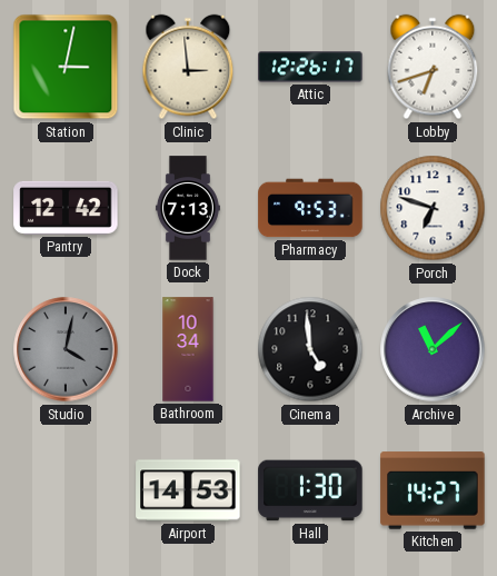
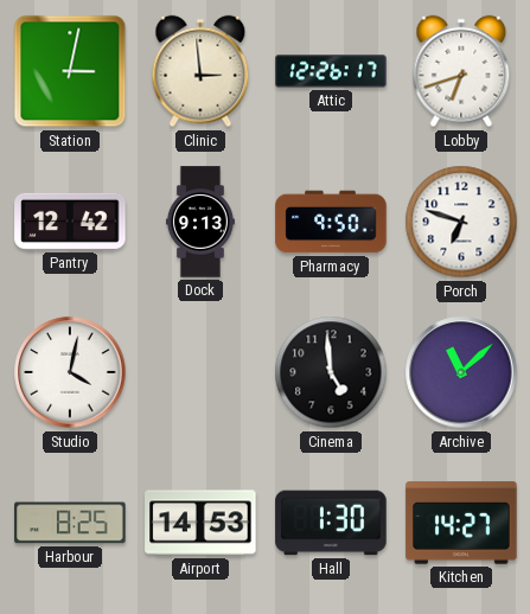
Dock: 7:13 -> 9:13
Pharmacy: 9:53 -> 9:50
Studio dial: grey -> white
Bathroom: 10:34 -> none
Harbour: none -> 8:25
